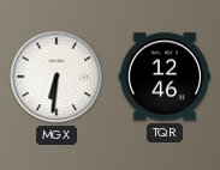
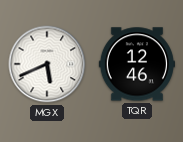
MGX: 6:31 -> 5:41
